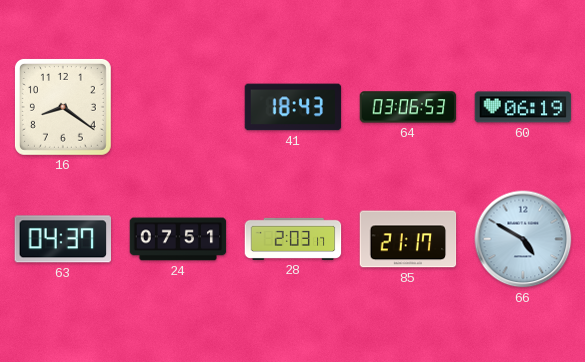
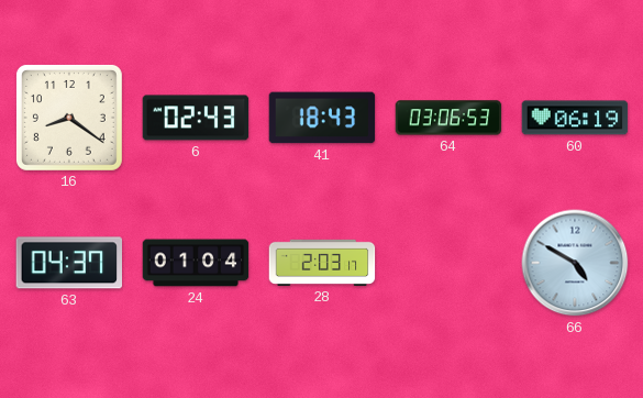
6: none -> 02:43
24: 07:51 -> 01:04
85: 21:17 -> none
